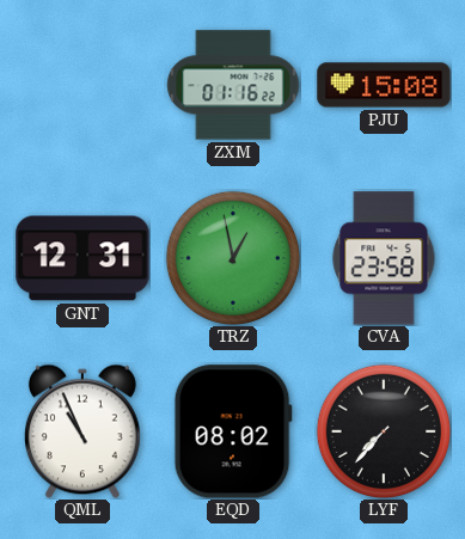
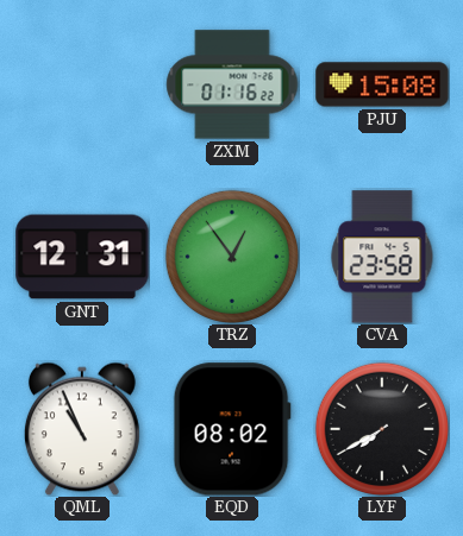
TRZ: 12:58 -> 12:54
LYF: 7:37 -> 7:40
